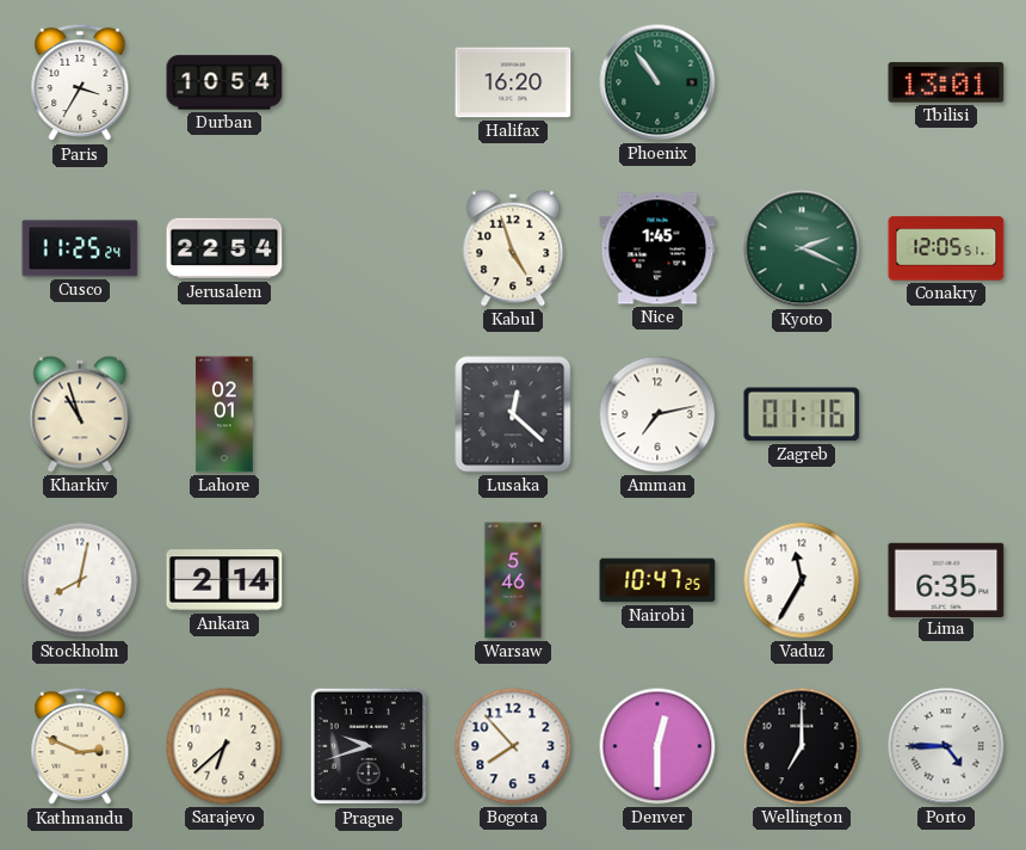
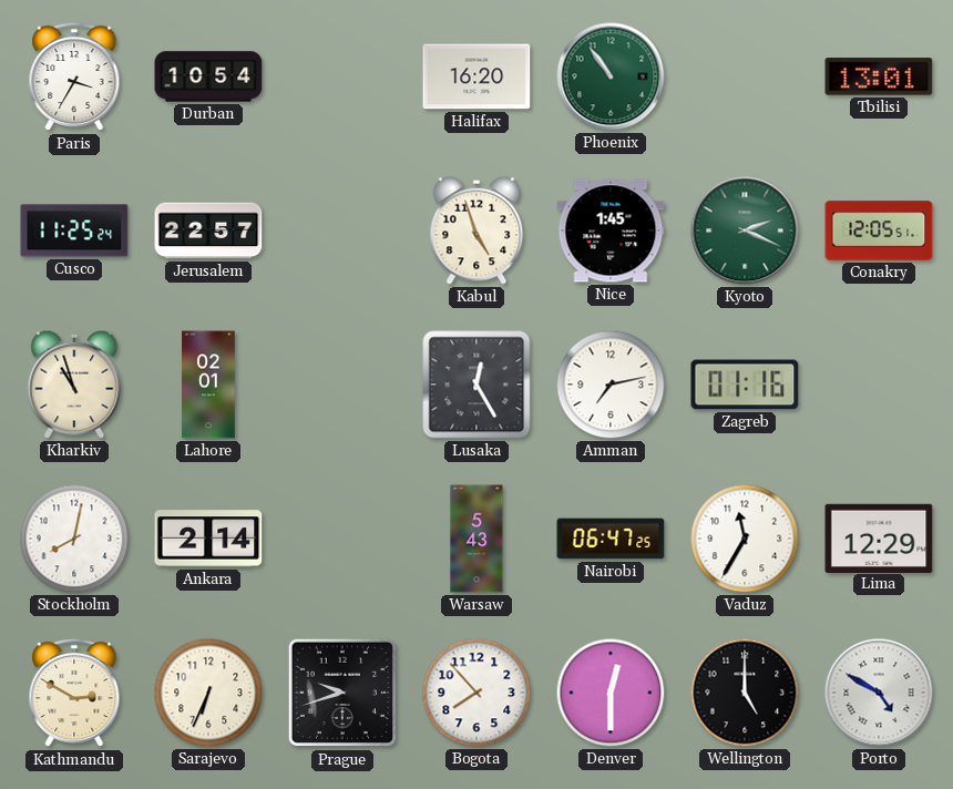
Jerusalem: 22:54 -> 22:57
Lusaka: 12:22 -> 12:25
Warsaw: 5:46 -> 5:43
Nairobi: 10:47 -> 06:47
Lima: 6:35 -> 12:29
Kathmandu: 2:49 -> 2:50
Sarajevo: 6:38 -> 6:34
Wellington: 7:00 -> 5:00
Porto: 4:45 -> 4:50
